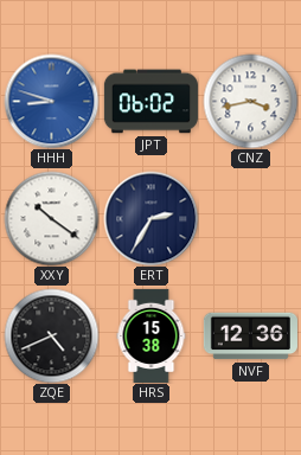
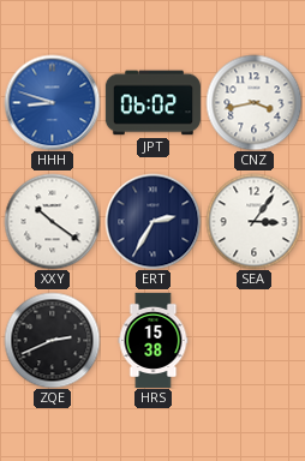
SEA: none -> 3:06
ZQE: 4:41 -> 2:41
NVF: 12:36 -> none
